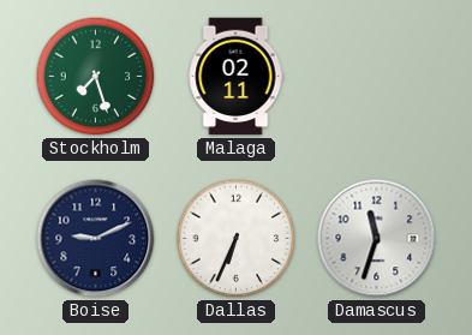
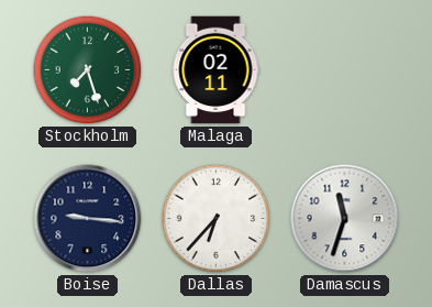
Boise: 9:11 -> 9:16
Dallas: 6:34 -> 6:37
